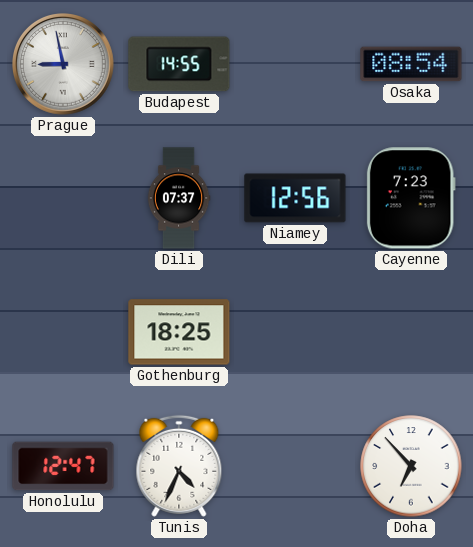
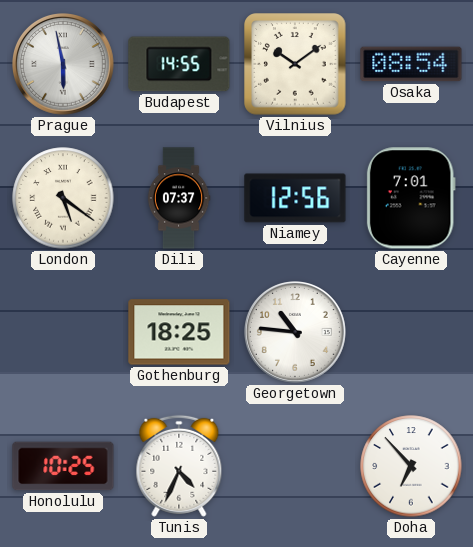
Prague: 8:58 -> 5:58
Vilnius: none -> 10:09
London: none -> 5:21
Cayenne: 7:23 -> 7:01
Georgetown: none -> 10:46
Honolulu: 12:47 -> 10:25
